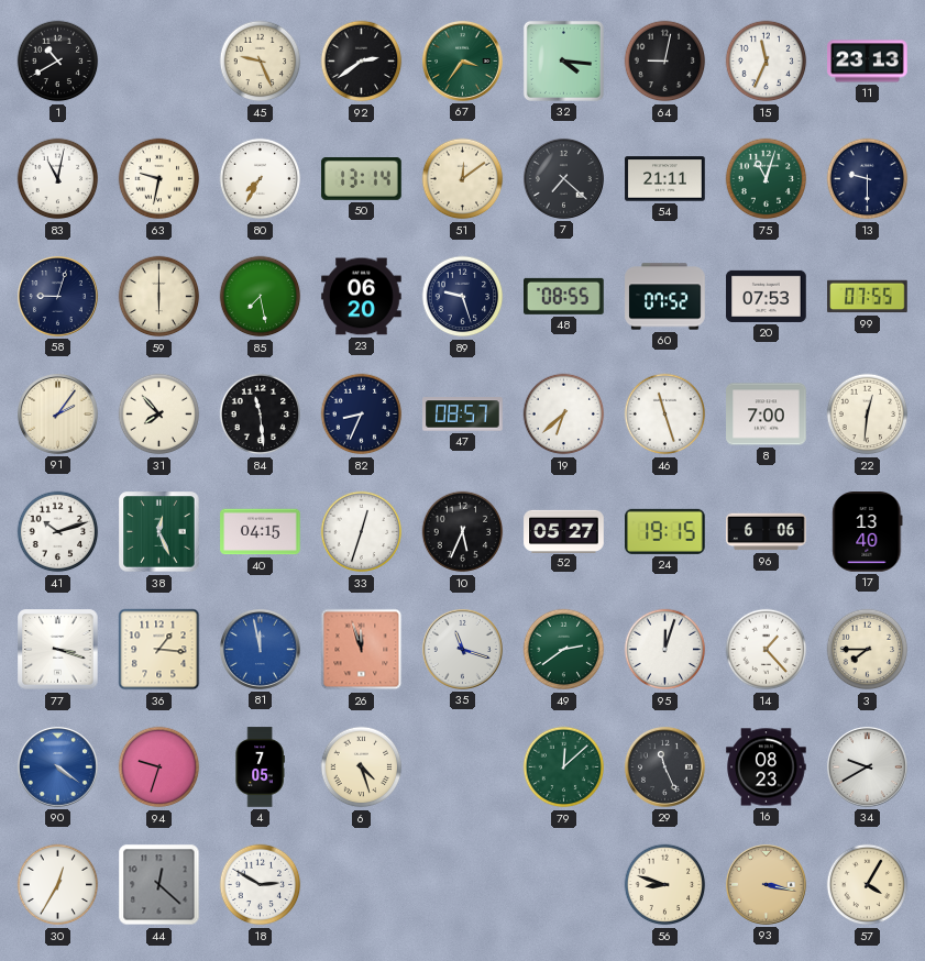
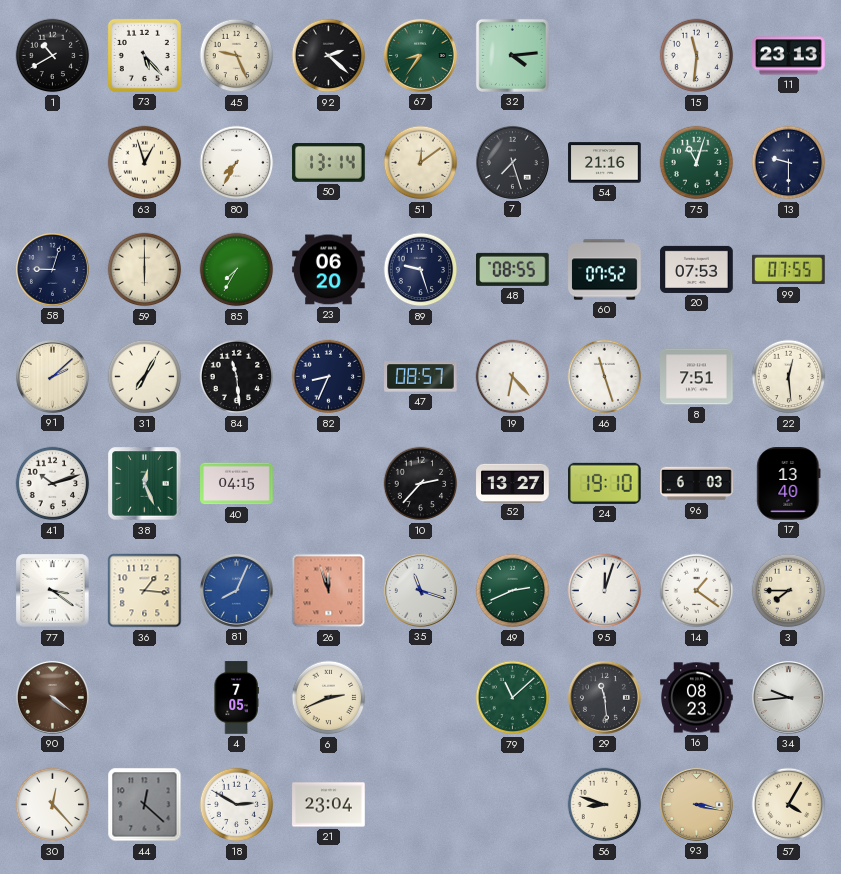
73: none -> 5:23
92: 2:39 -> 2:22
67: 3:36 -> 8:36
32: 4:16 -> 4:14
64: 9:02 -> none
15: 11:34 -> 11:31
83: 11:02 -> none
63: 9:32 -> 12:57
7: 7:22 -> 7:27
54: 21:11 -> 21:16
85: 7:28 -> 7:35
91: 2:06 -> 2:08
31: 7:53 -> 7:05
19: 6:38 -> 6:23
8: 7:00 -> 7:51
22: 12:31 -> 12:29
33: 12:33 -> none
10: 5:34 -> 2:37
52: 05:27 -> 13:27
24: 19:15 -> 19:10
96: 6:06 -> 6:03
77: 3:18 -> 3:21
81: 11:58 -> 8:04
49: 2:39 -> 2:41
14: 1:23 -> 1:21
90 dial: blue -> brown
94: 9:33 -> none
6: 4:27 -> 2:41
79: 12:08 -> 11:08
29: 11:26 -> 11:29
34: 9:40 -> 9:44
30: 12:35 -> 12:23
21: none -> 23:04
